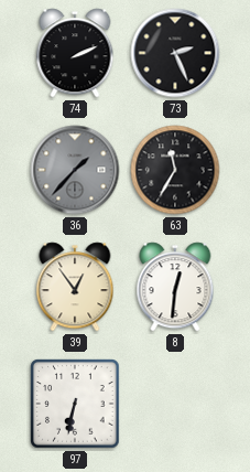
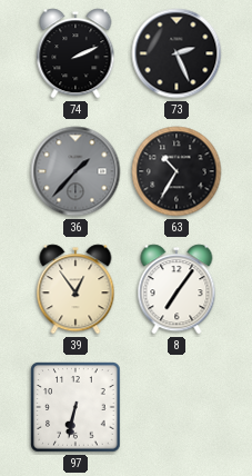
63: 11:35 -> 10:35
8: 12:31 -> 7:06
